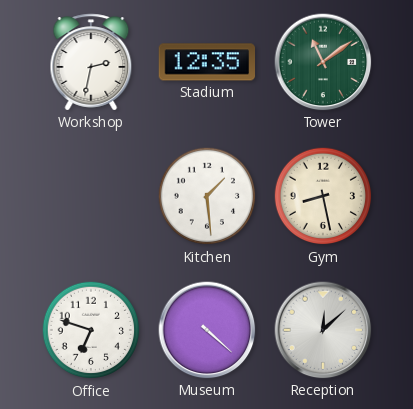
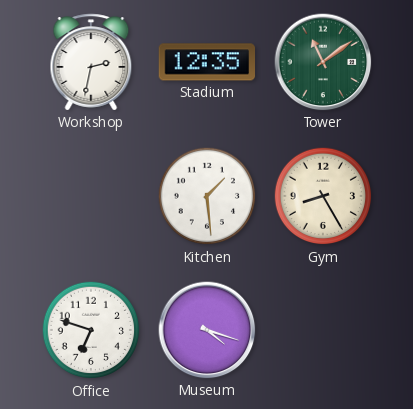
Gym: 8:28 -> 8:25
Museum: 4:22 -> 4:18
Reception: 12:08 -> none
